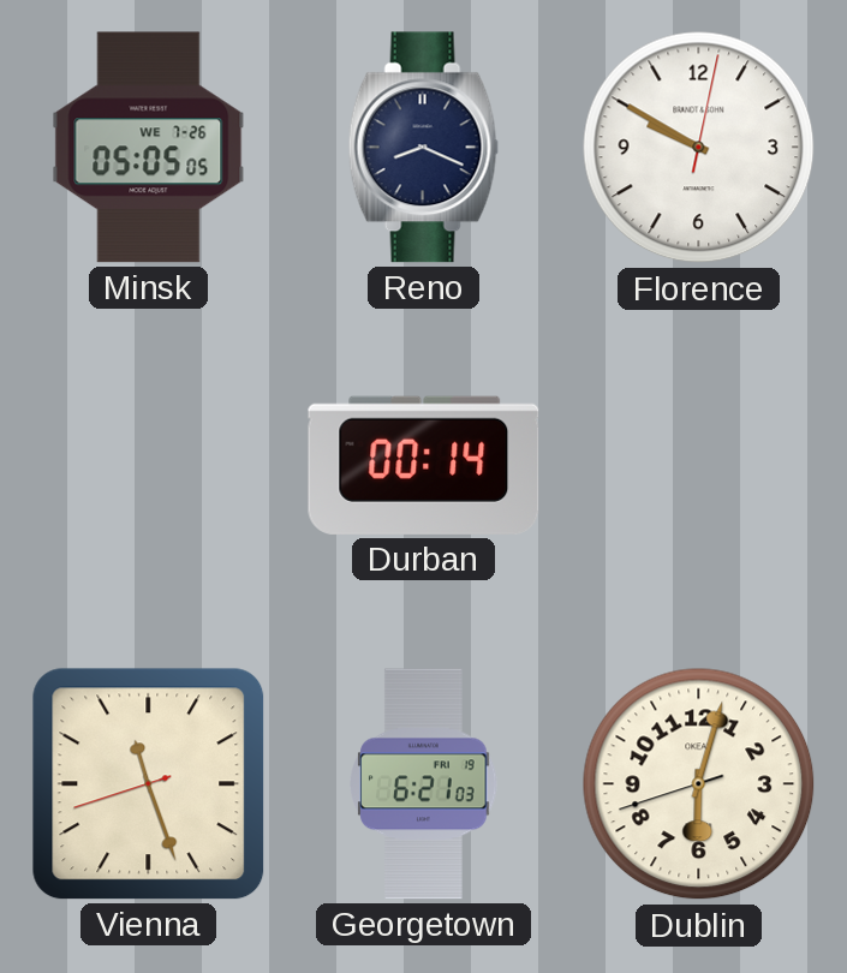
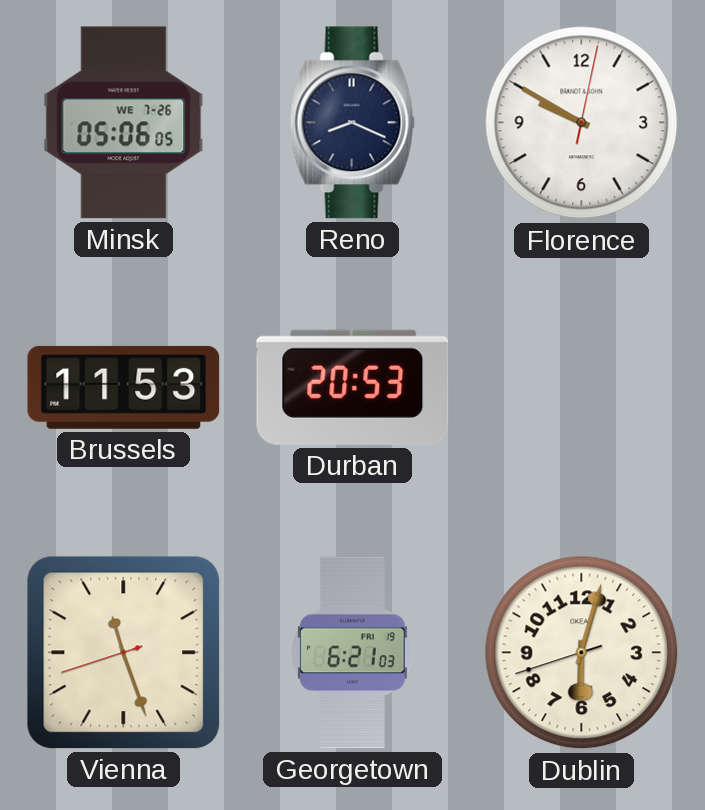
Minsk: 05:05 -> 05:06
Brussels: none -> 11:53
Durban: 00:14 -> 20:53
